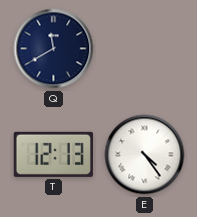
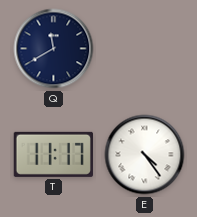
T: 12:13 -> 11:17
